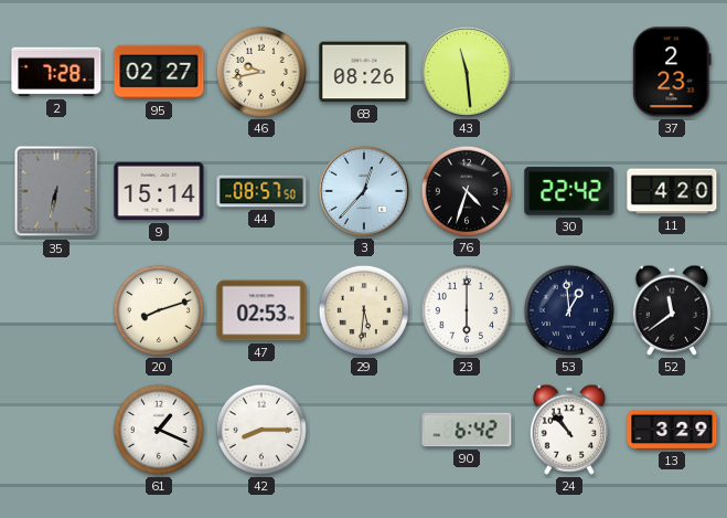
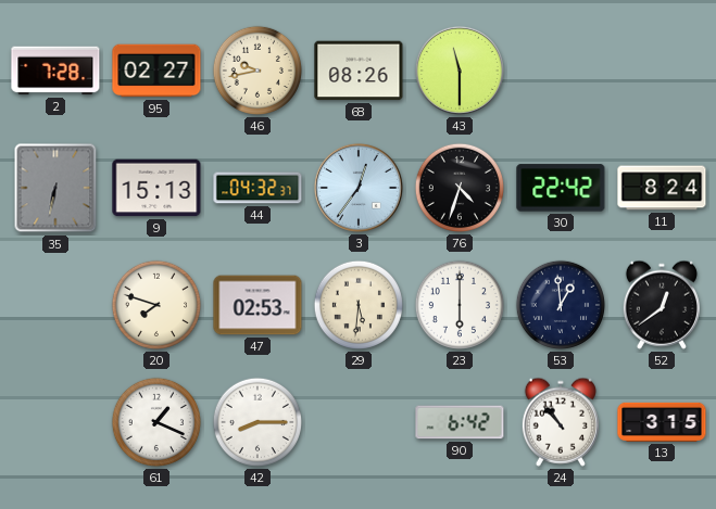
43: 11:29 -> 11:30
37: 2:23 -> none
9: 15:14 -> 15:13
44: 08:57 -> 04:32
3: 12:37 -> 12:36
11: 4:20 -> 8:24
20: 8:12 -> 7:48
52: 11:39 -> 12:39
13: 3:29 -> 3:15
